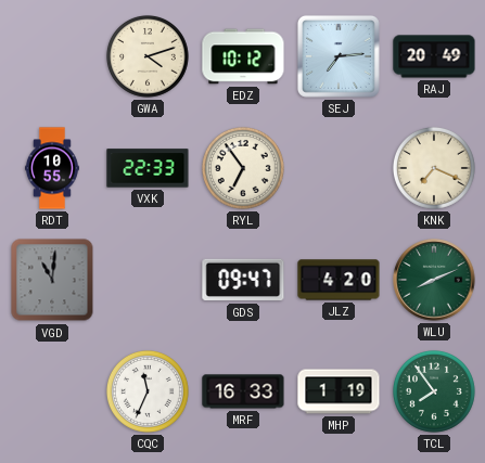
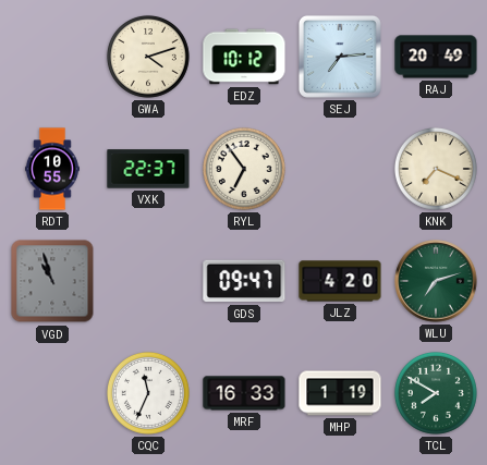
VXK: 22:33 -> 22:37
VGD: 11:01 -> 10:57
WLU: 8:11 -> 7:12
TCL: 7:54 -> 7:50
